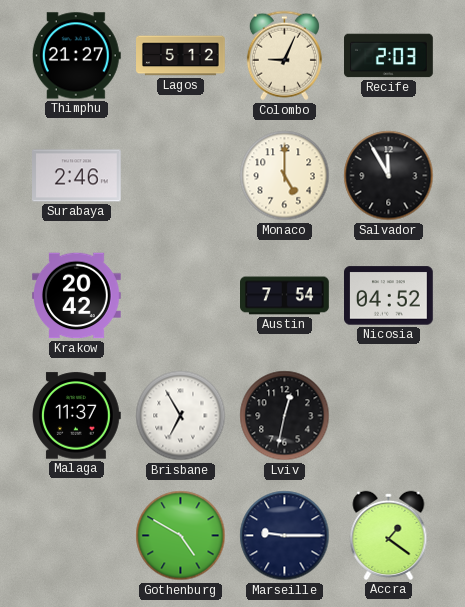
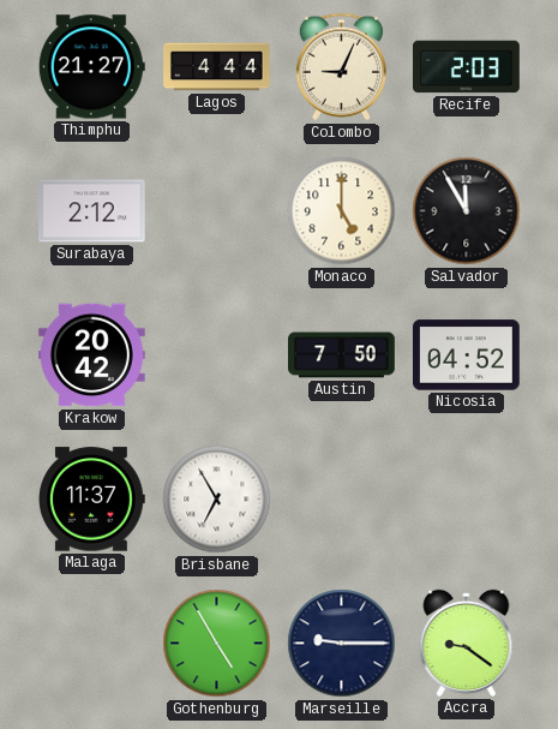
Lagos: 5:12 -> 4:44
Surabaya: 2:46 -> 2:12
Austin: 7:54 -> 7:50
Lviv: 12:32 -> none
Gothenburg: 4:50 -> 4:55
Accra: 1:21 -> 9:21
